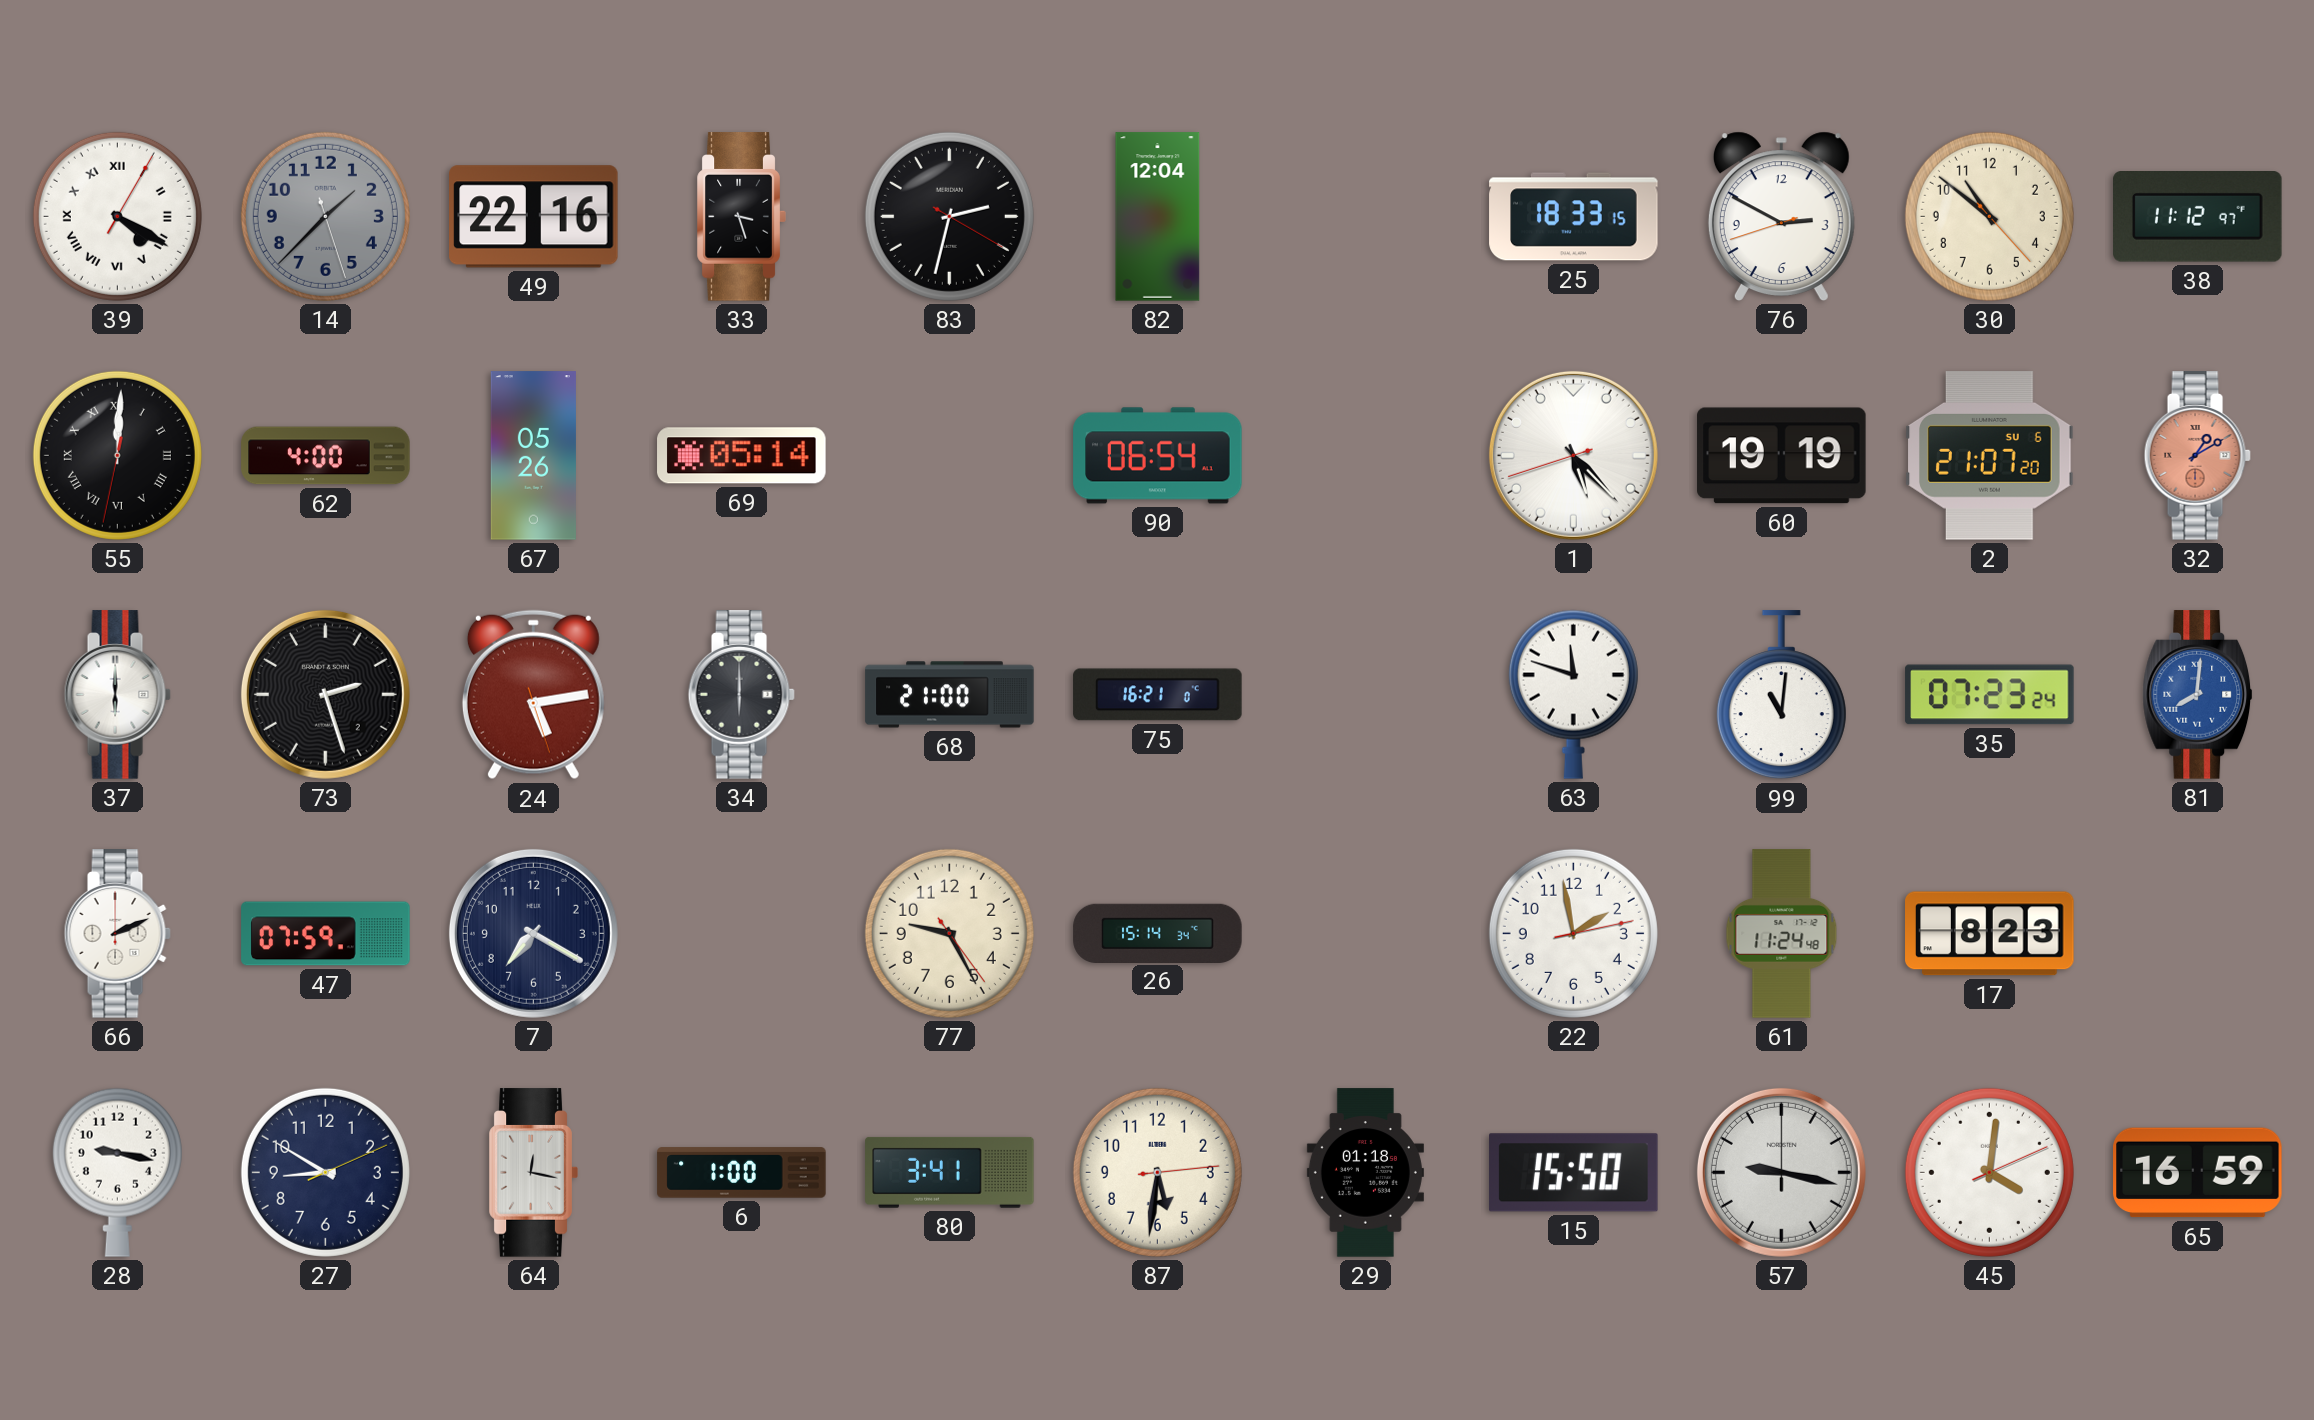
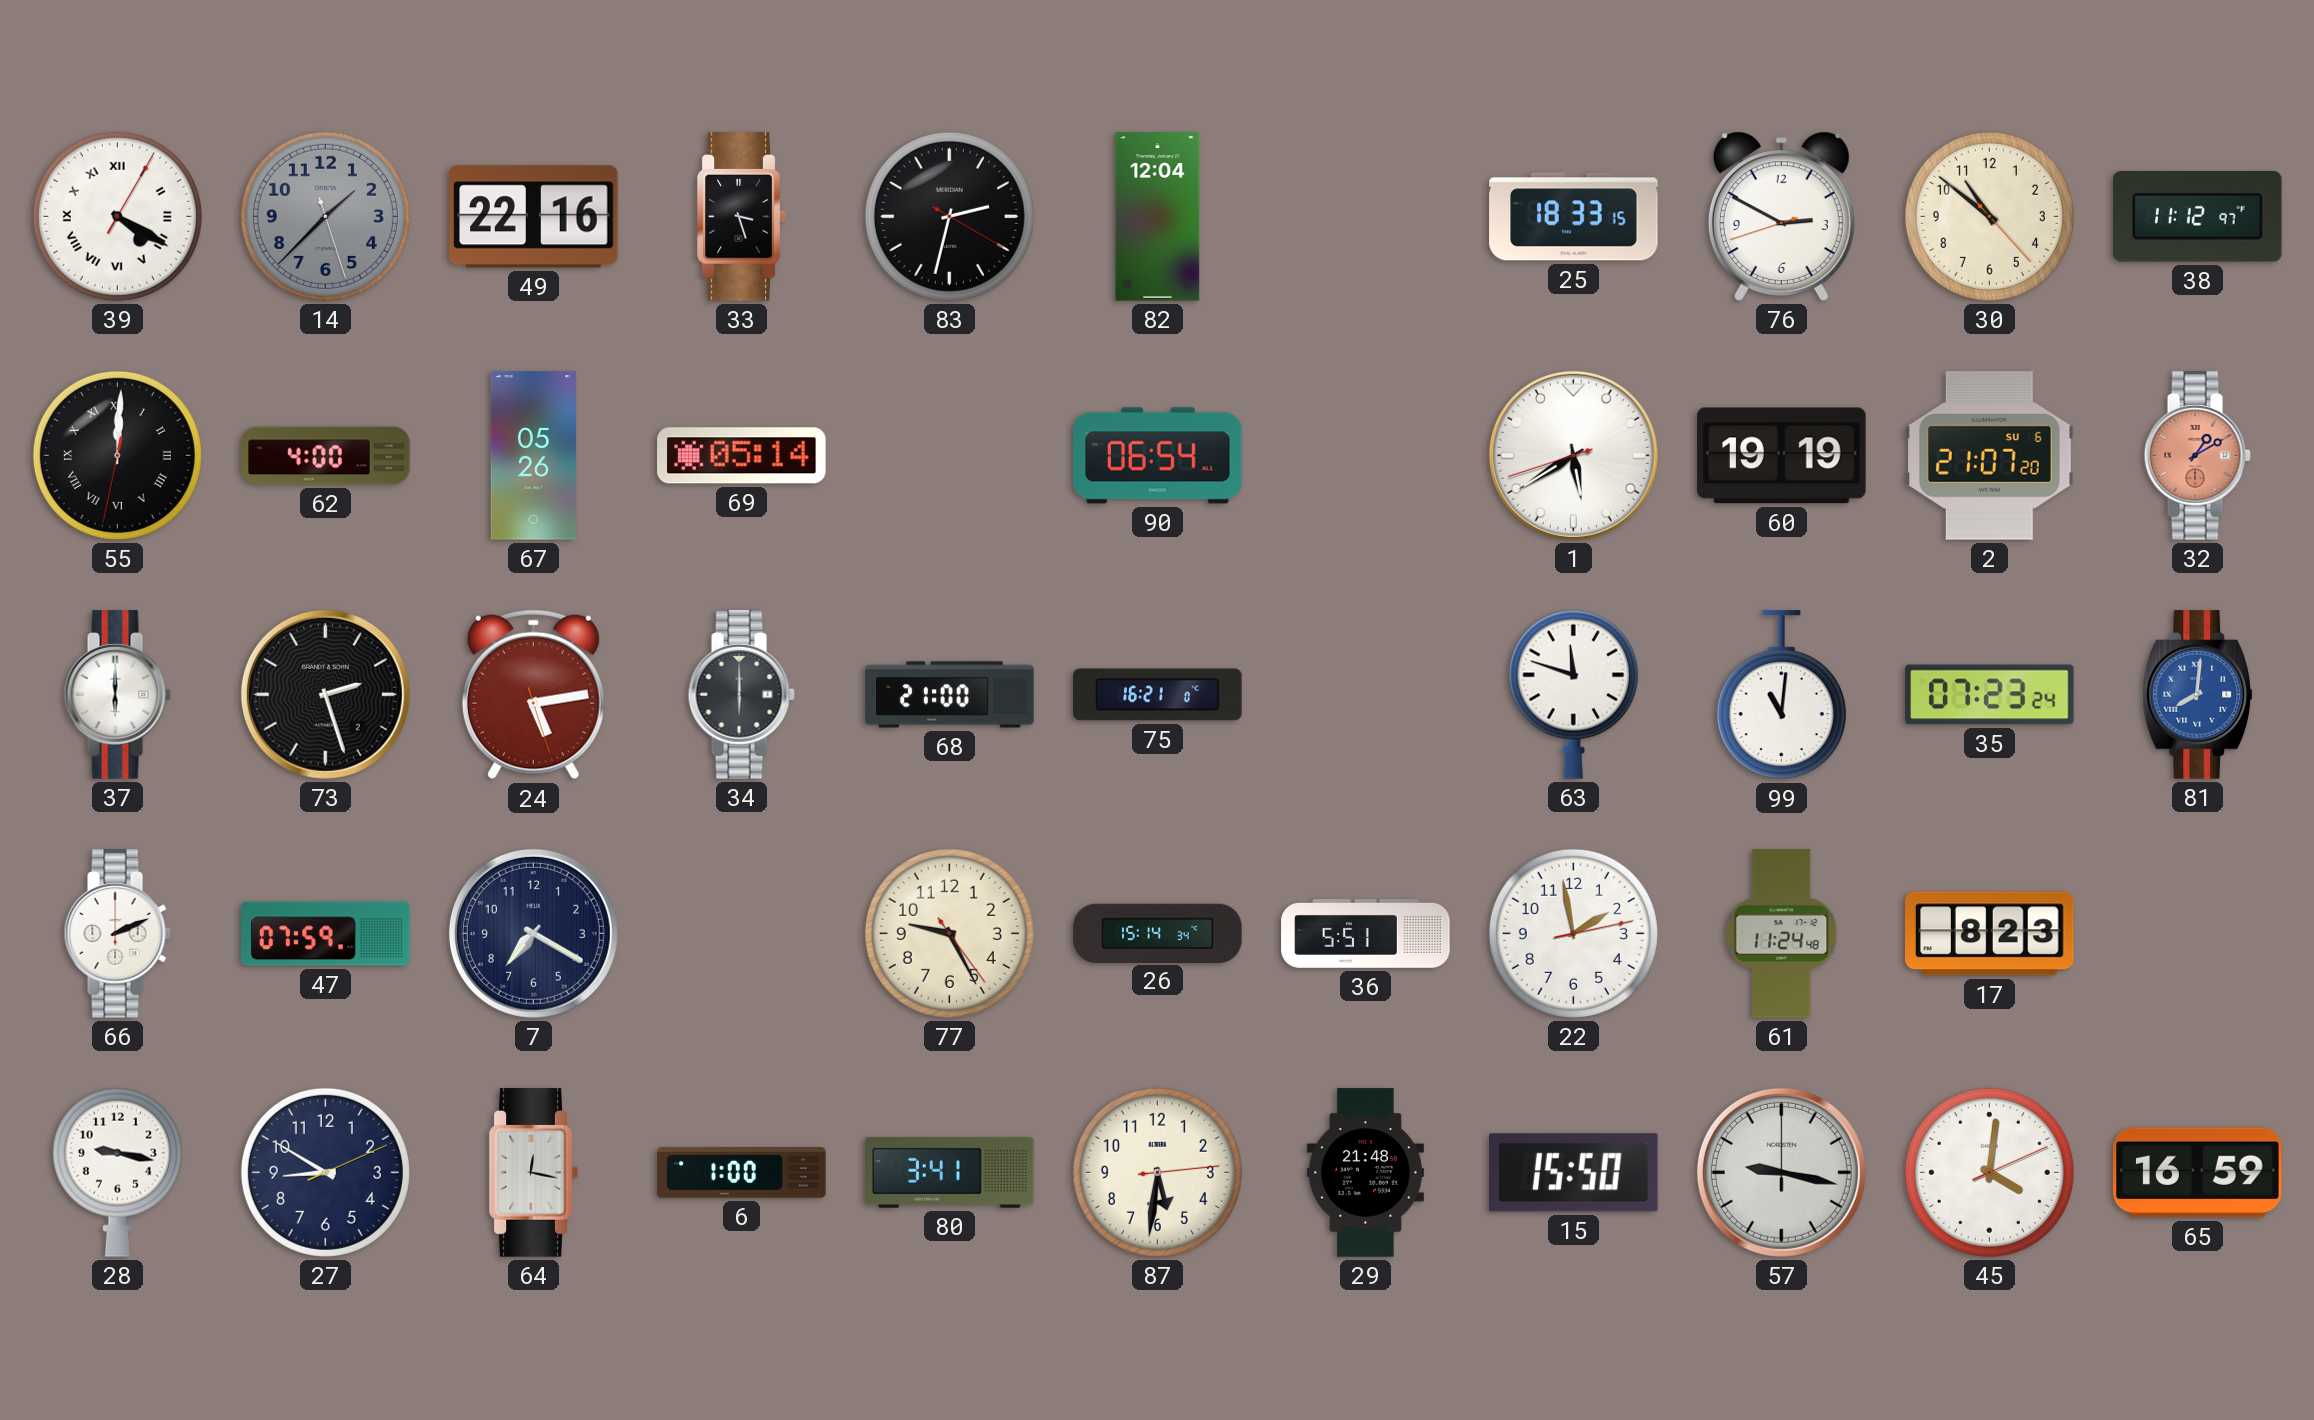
1: 5:22 -> 5:39
36: none -> 5:51
29: 01:18 -> 21:48
